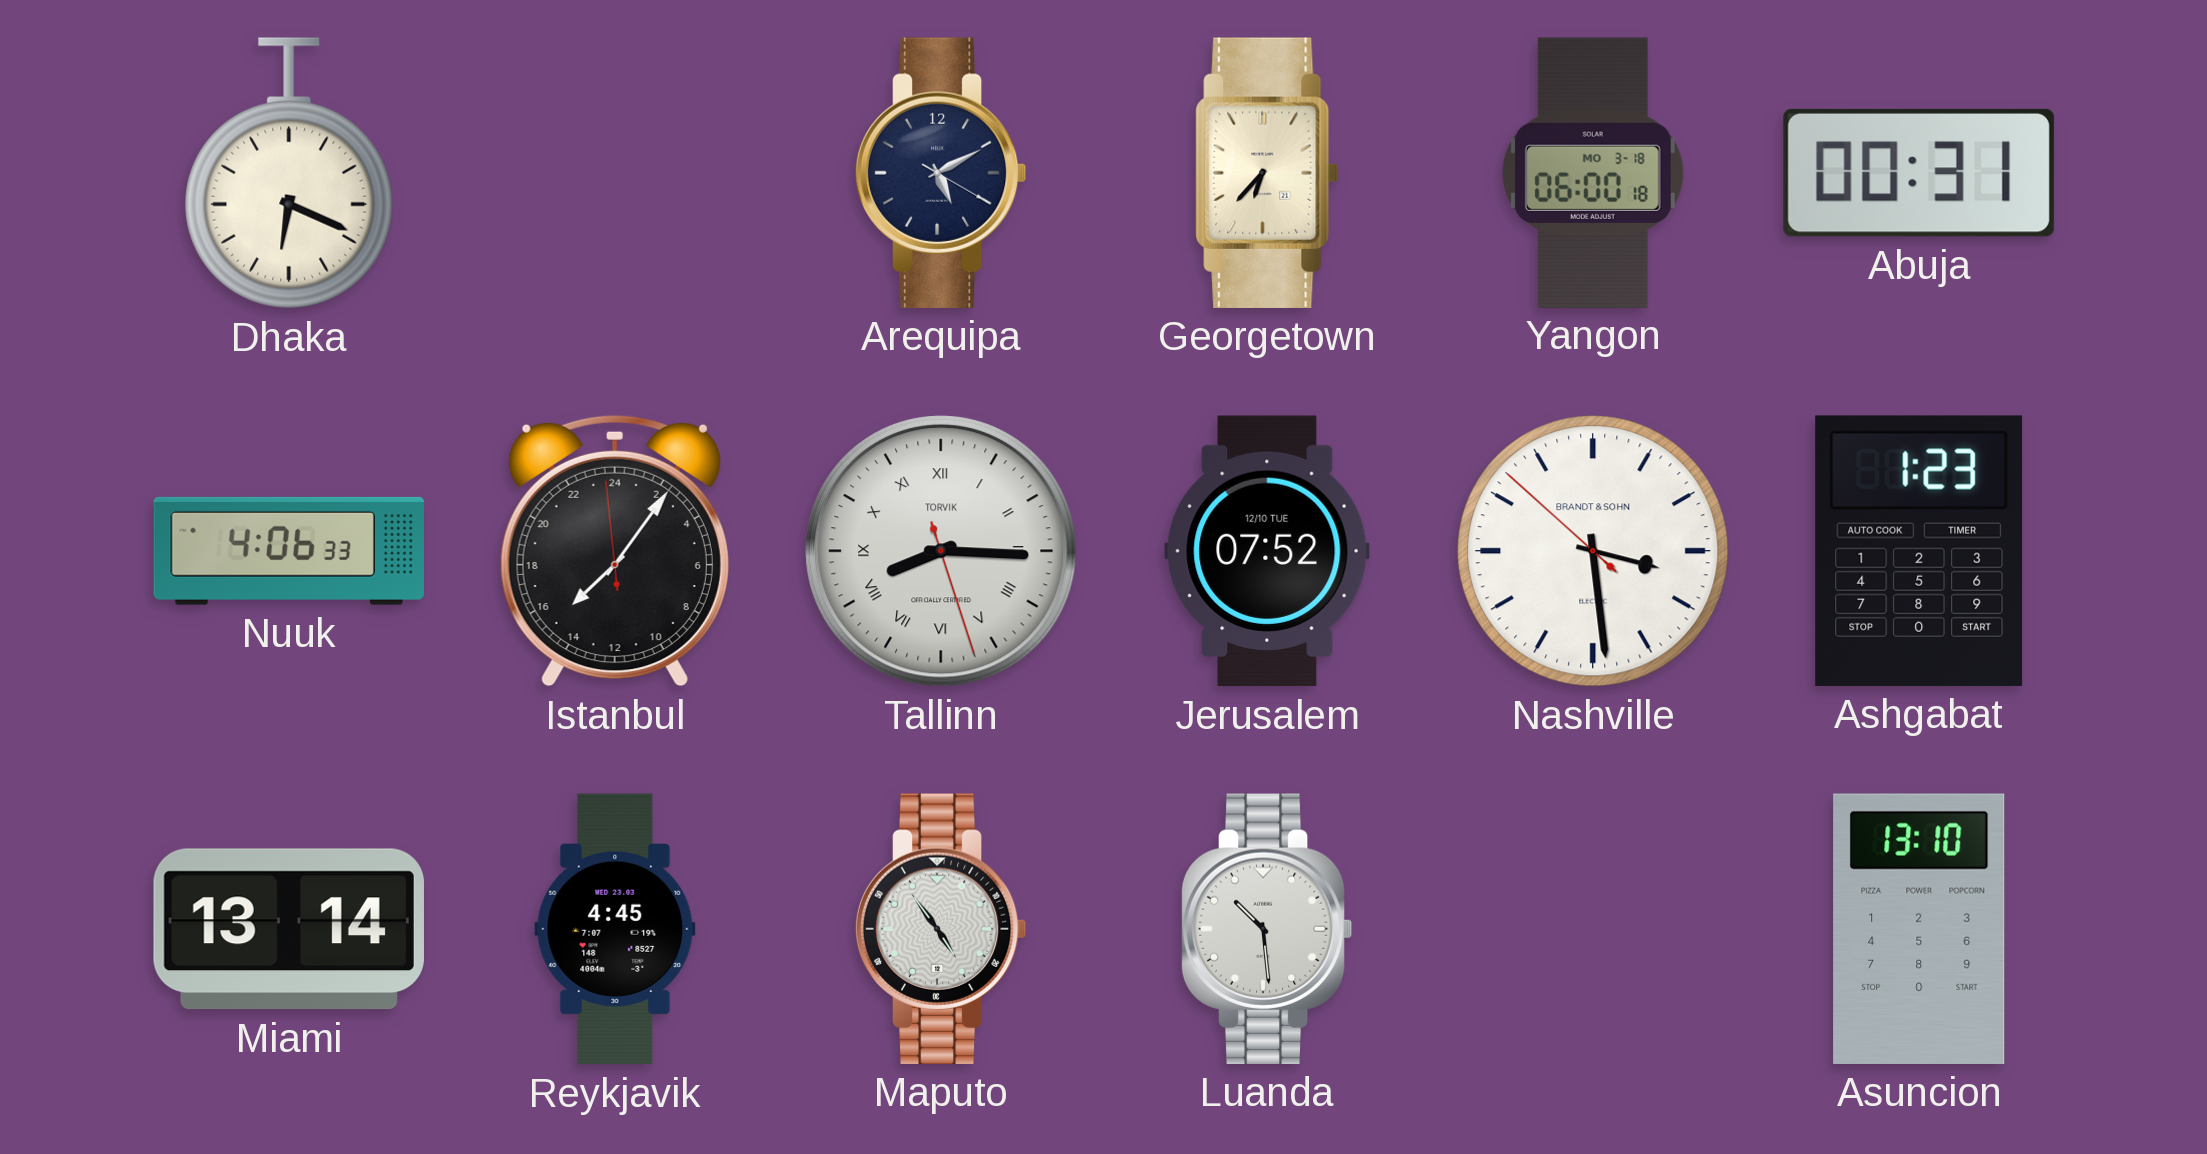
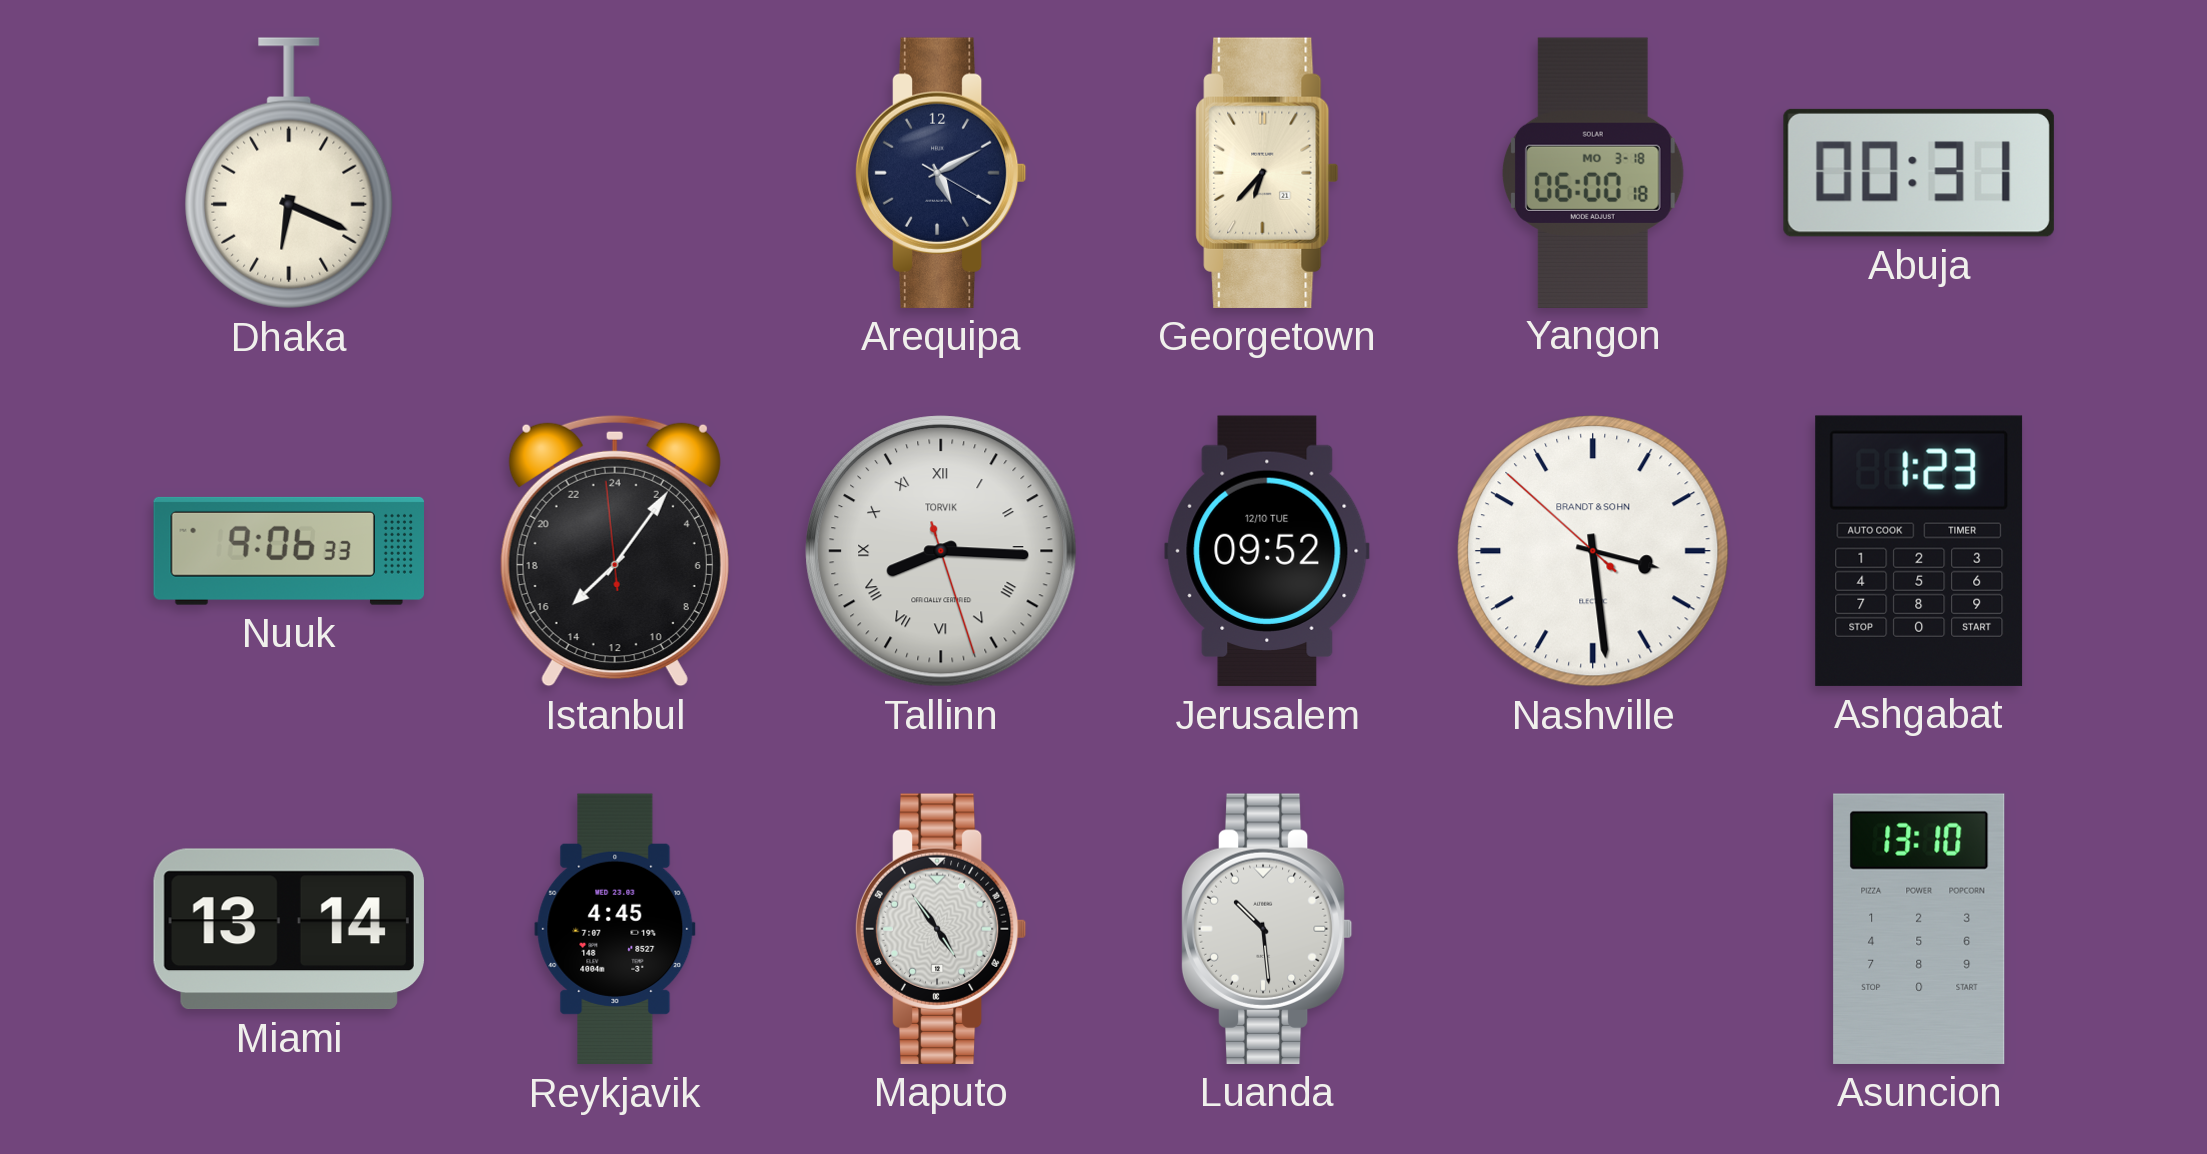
Nuuk: 4:06 -> 9:06
Jerusalem: 07:52 -> 09:52
